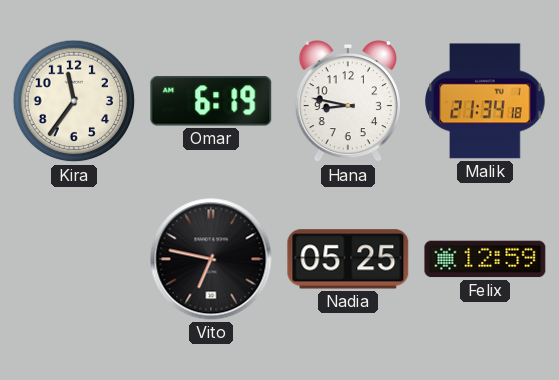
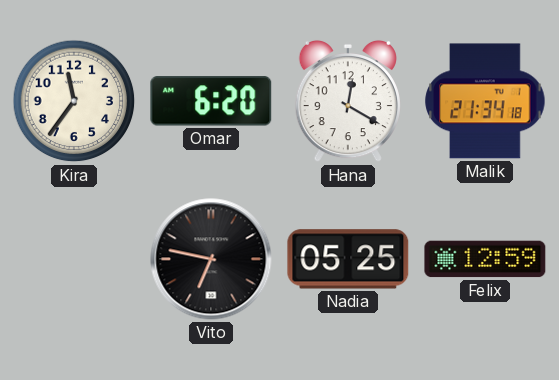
Omar: 6:19 -> 6:20
Hana: 8:47 -> 12:20
